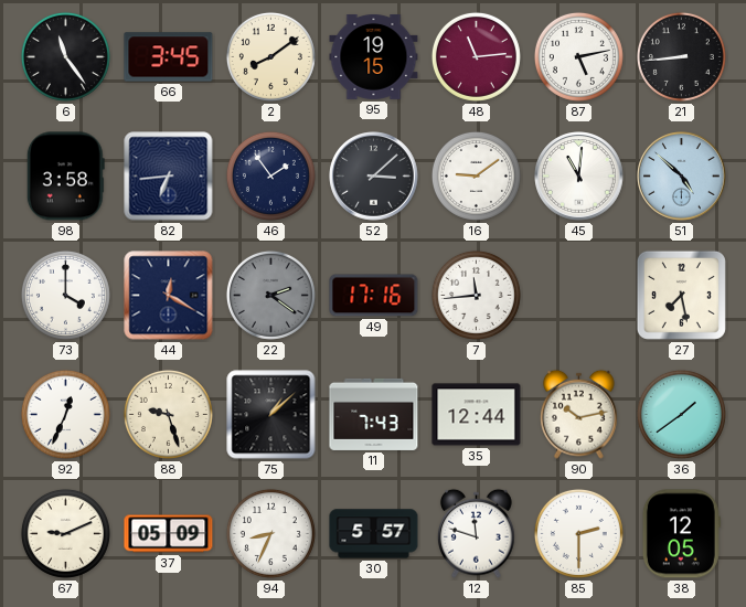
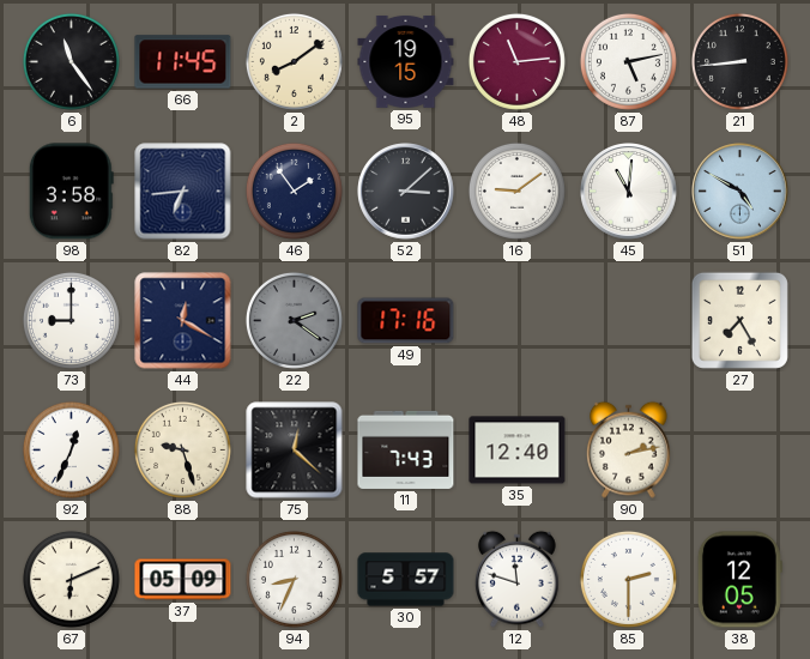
66: 3:45 -> 11:45
51: 4:52 -> 4:50
73: 4:00 -> 9:00
7: 11:44 -> none
27: 7:28 -> 7:25
75: 1:08 -> 12:22
35: 12:44 -> 12:40
90: 10:13 -> 2:13
36: 1:39 -> none
67: 9:11 -> 6:11
